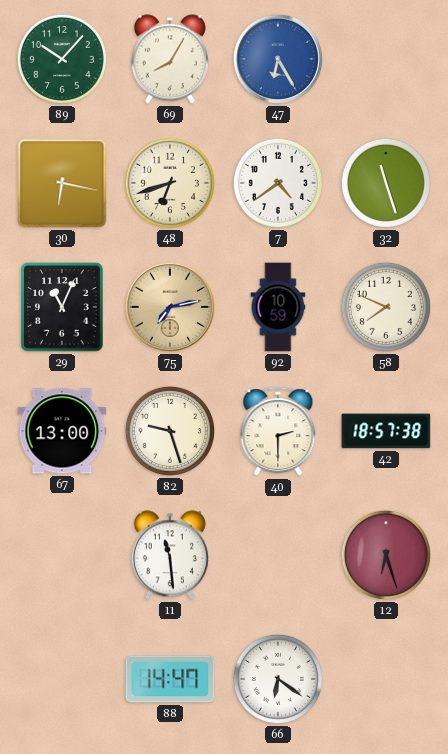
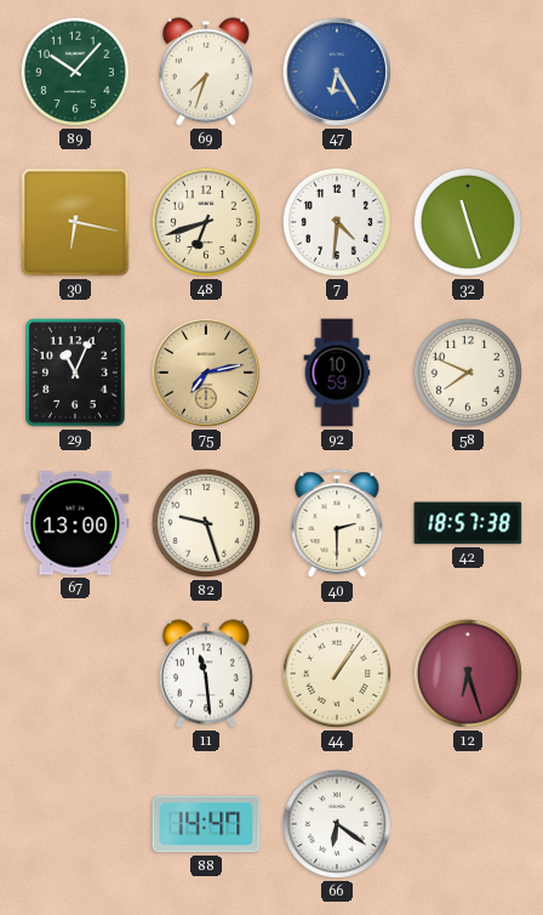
69: 8:05 -> 7:33
7: 4:39 -> 4:31
44: none -> 1:06
